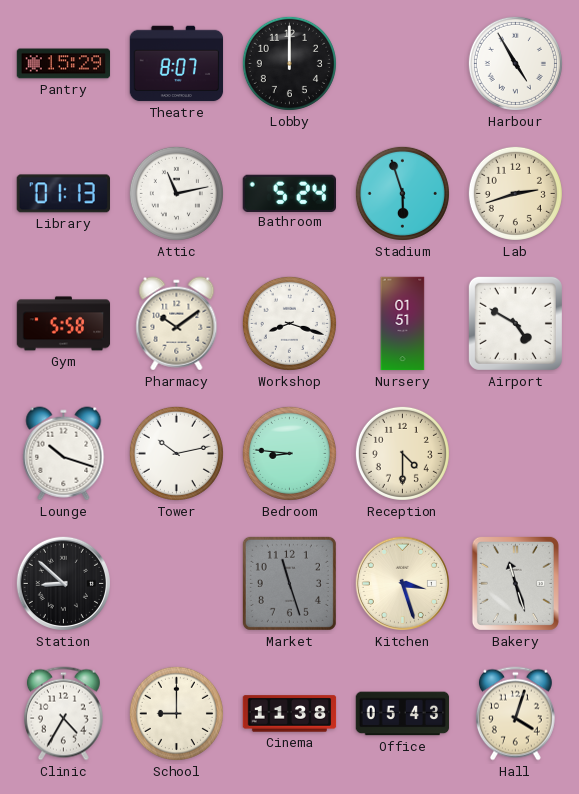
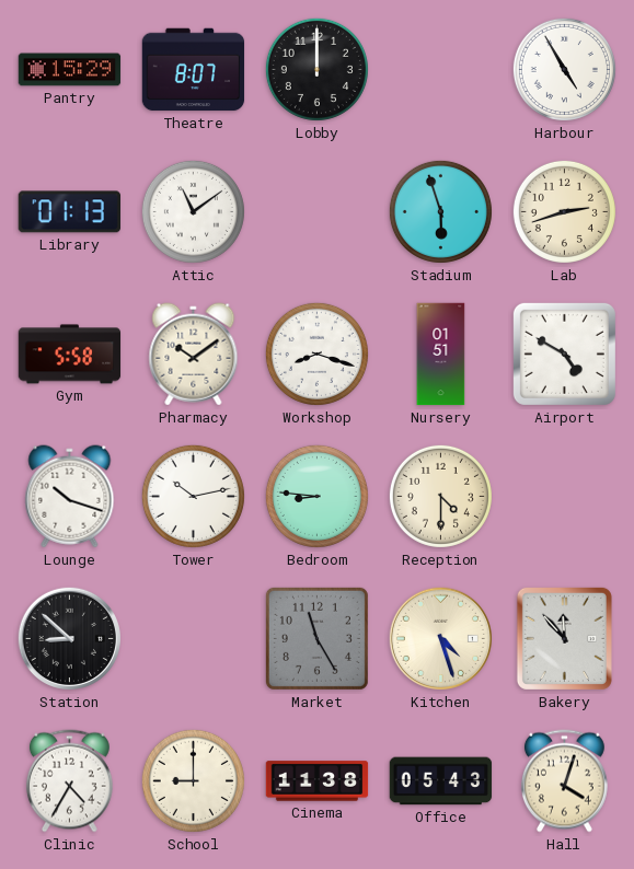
Attic: 11:13 -> 11:09
Bathroom: 5:24 -> none
Market: 11:27 -> 11:25
Kitchen: 3:27 -> 4:27
Bakery: 11:27 -> 11:53
